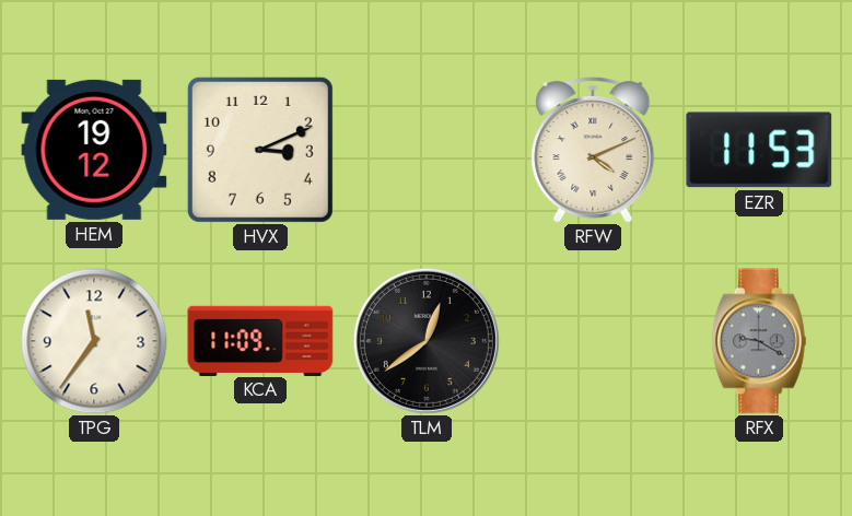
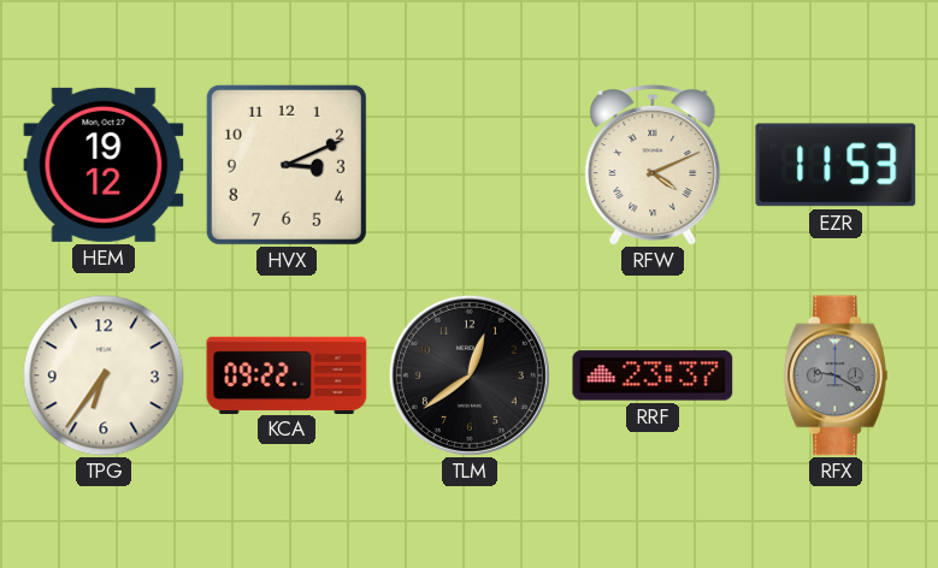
TPG: 11:36 -> 6:36
KCA: 11:09 -> 09:22
RRF: none -> 23:37
